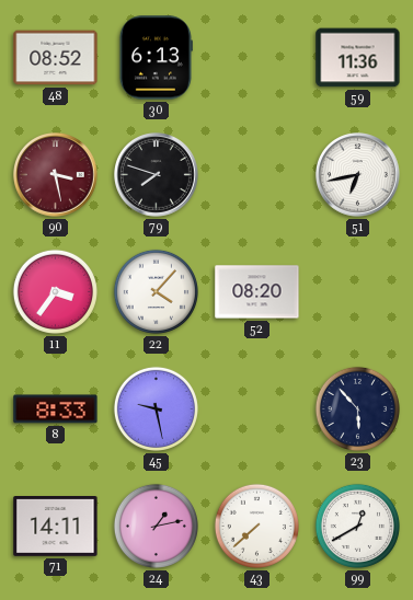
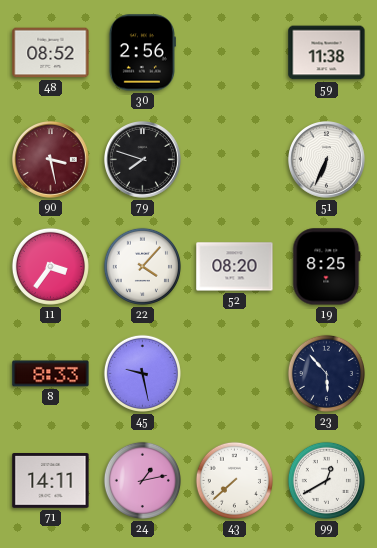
30: 6:13 -> 2:56
59: 11:36 -> 11:38
51: 6:43 -> 6:34
19: none -> 8:25
